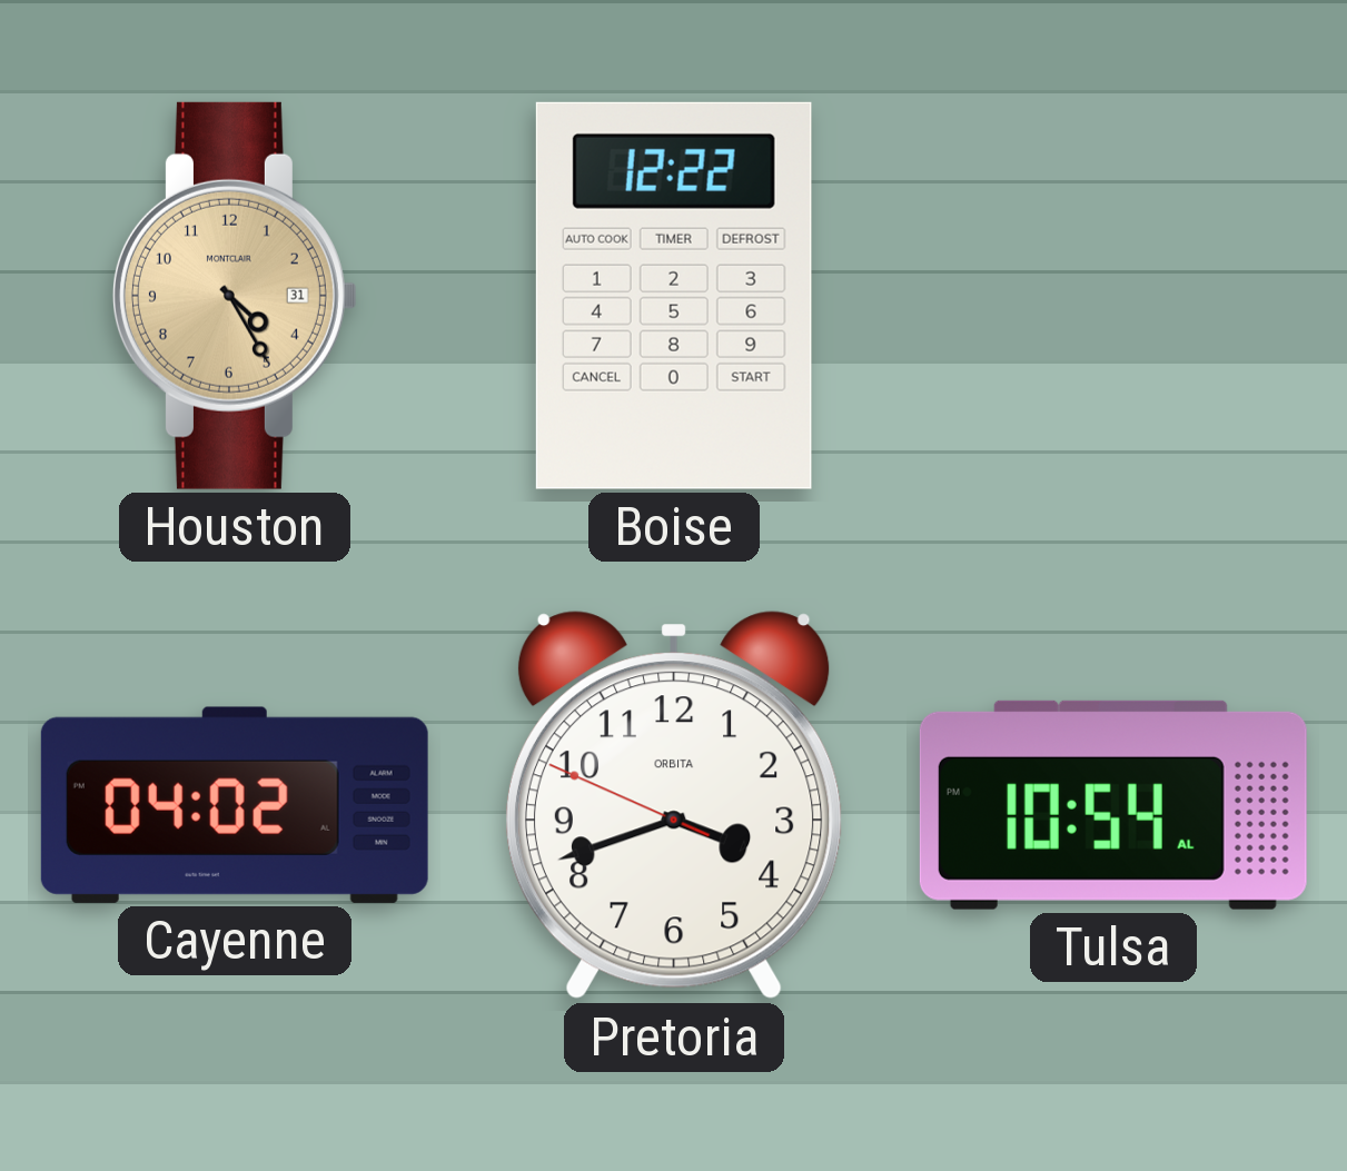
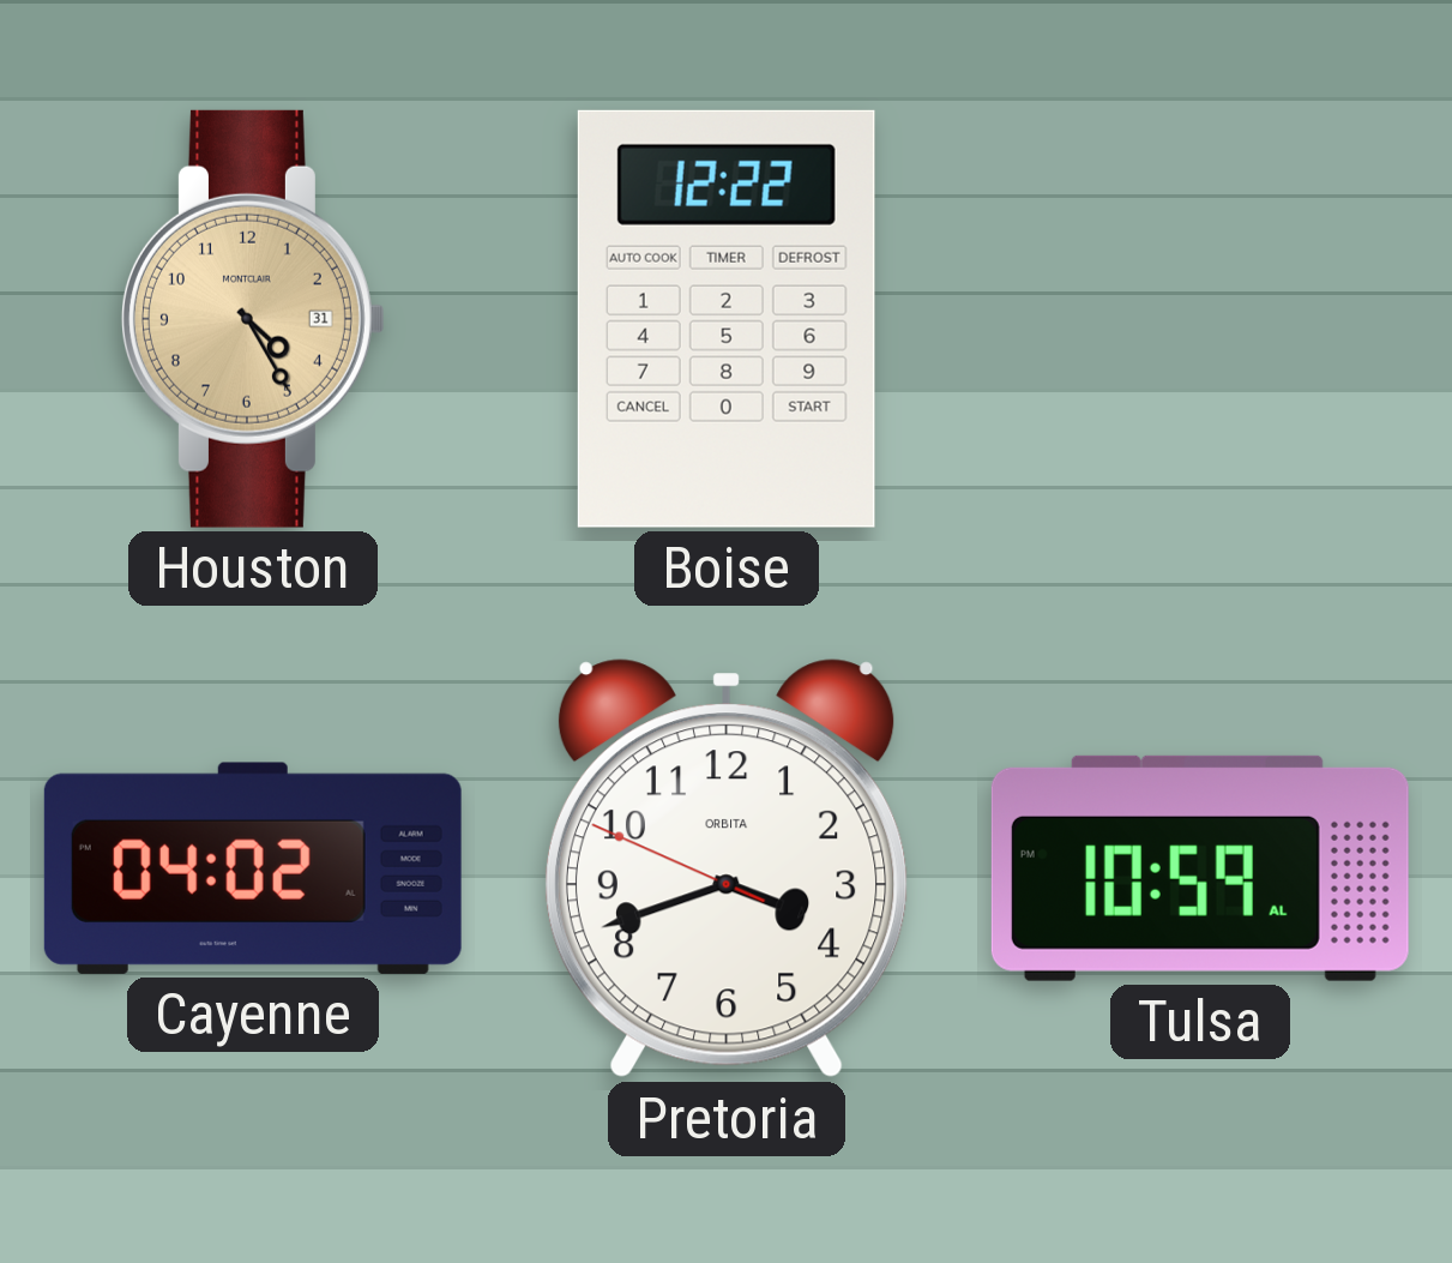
Tulsa: 10:54 -> 10:59
